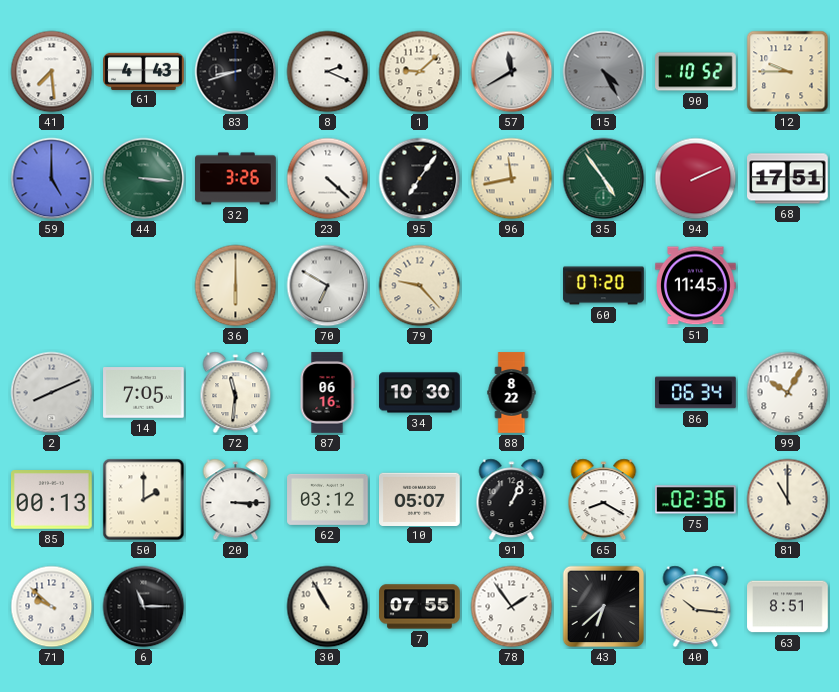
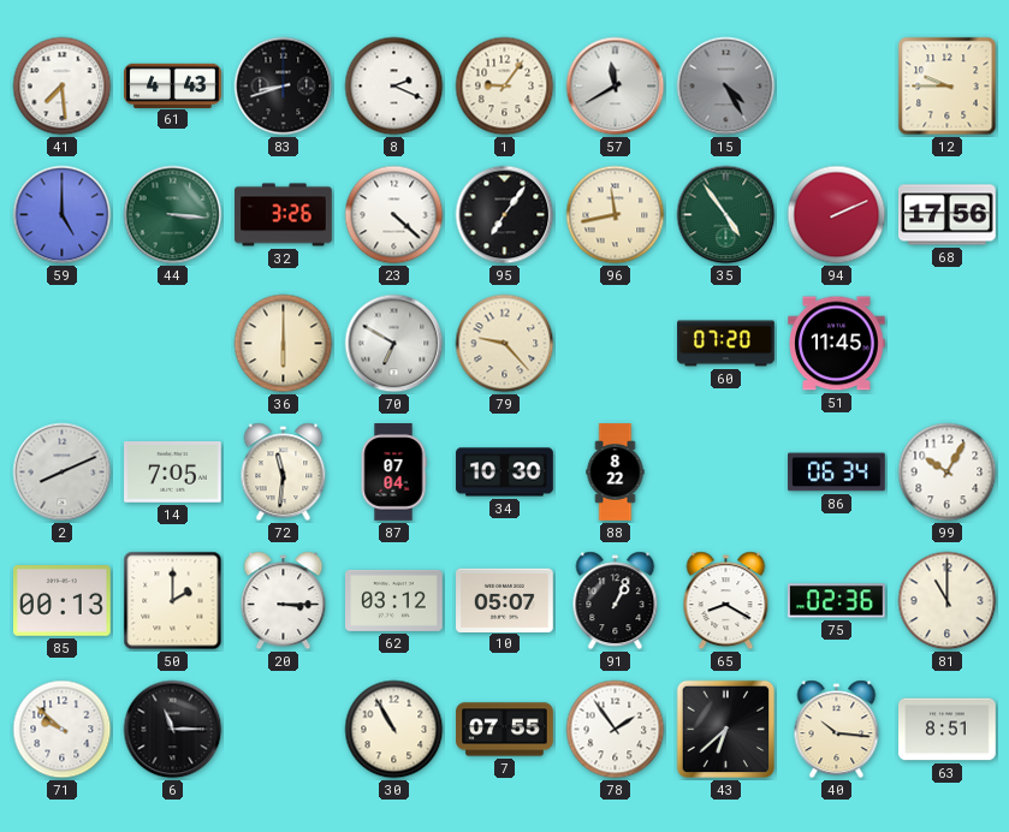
1: 9:08 -> 9:06
90: 10:52 -> none
68: 17:51 -> 17:56
87: 06:16 -> 07:04
